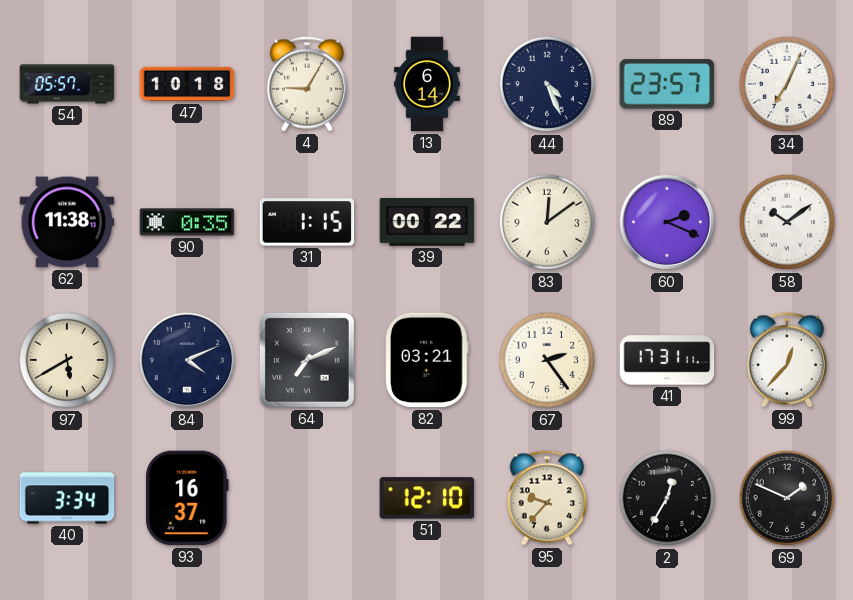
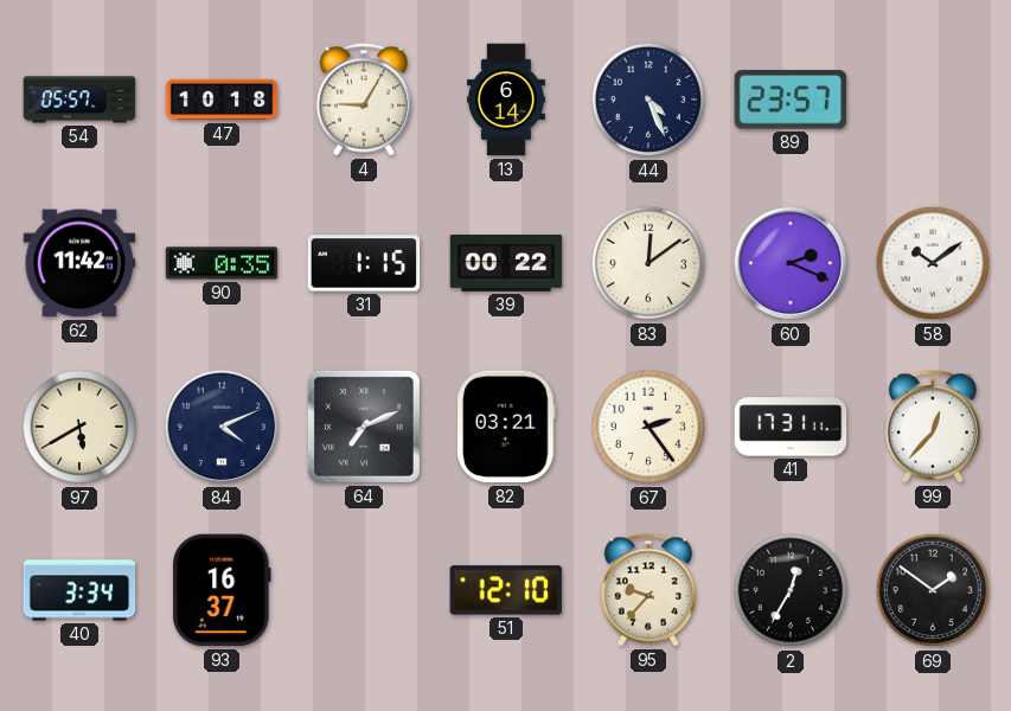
34: 7:04 -> none
62: 11:38 -> 11:42
69: 1:49 -> 1:51
